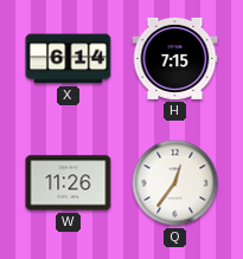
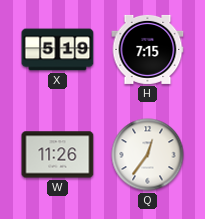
X: 6:14 -> 5:19
